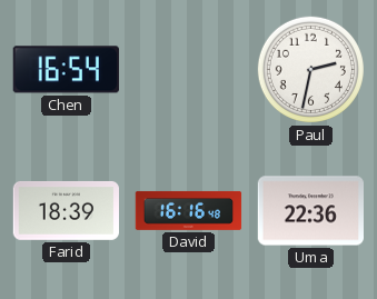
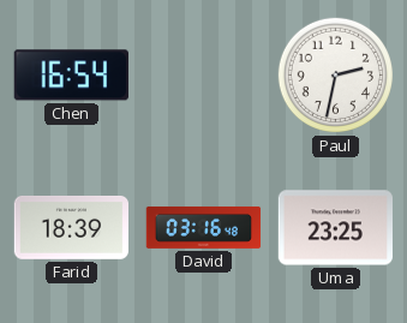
David: 16:16 -> 03:16
Uma: 22:36 -> 23:25
